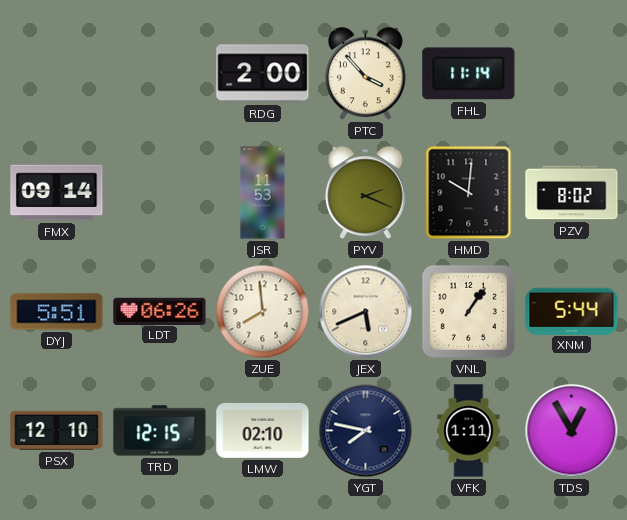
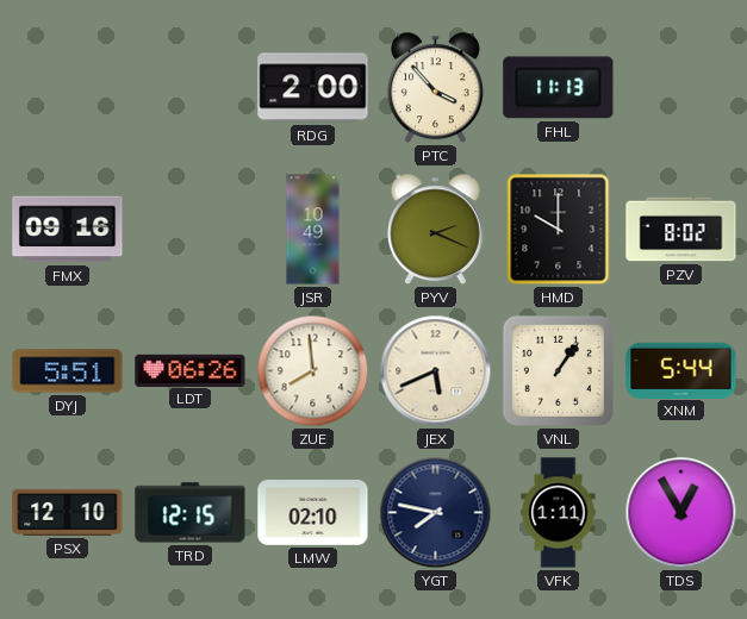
FHL: 11:14 -> 11:13
FMX: 09:14 -> 09:16
JSR: 11:53 -> 10:49
HMD: 10:01 -> 10:00
